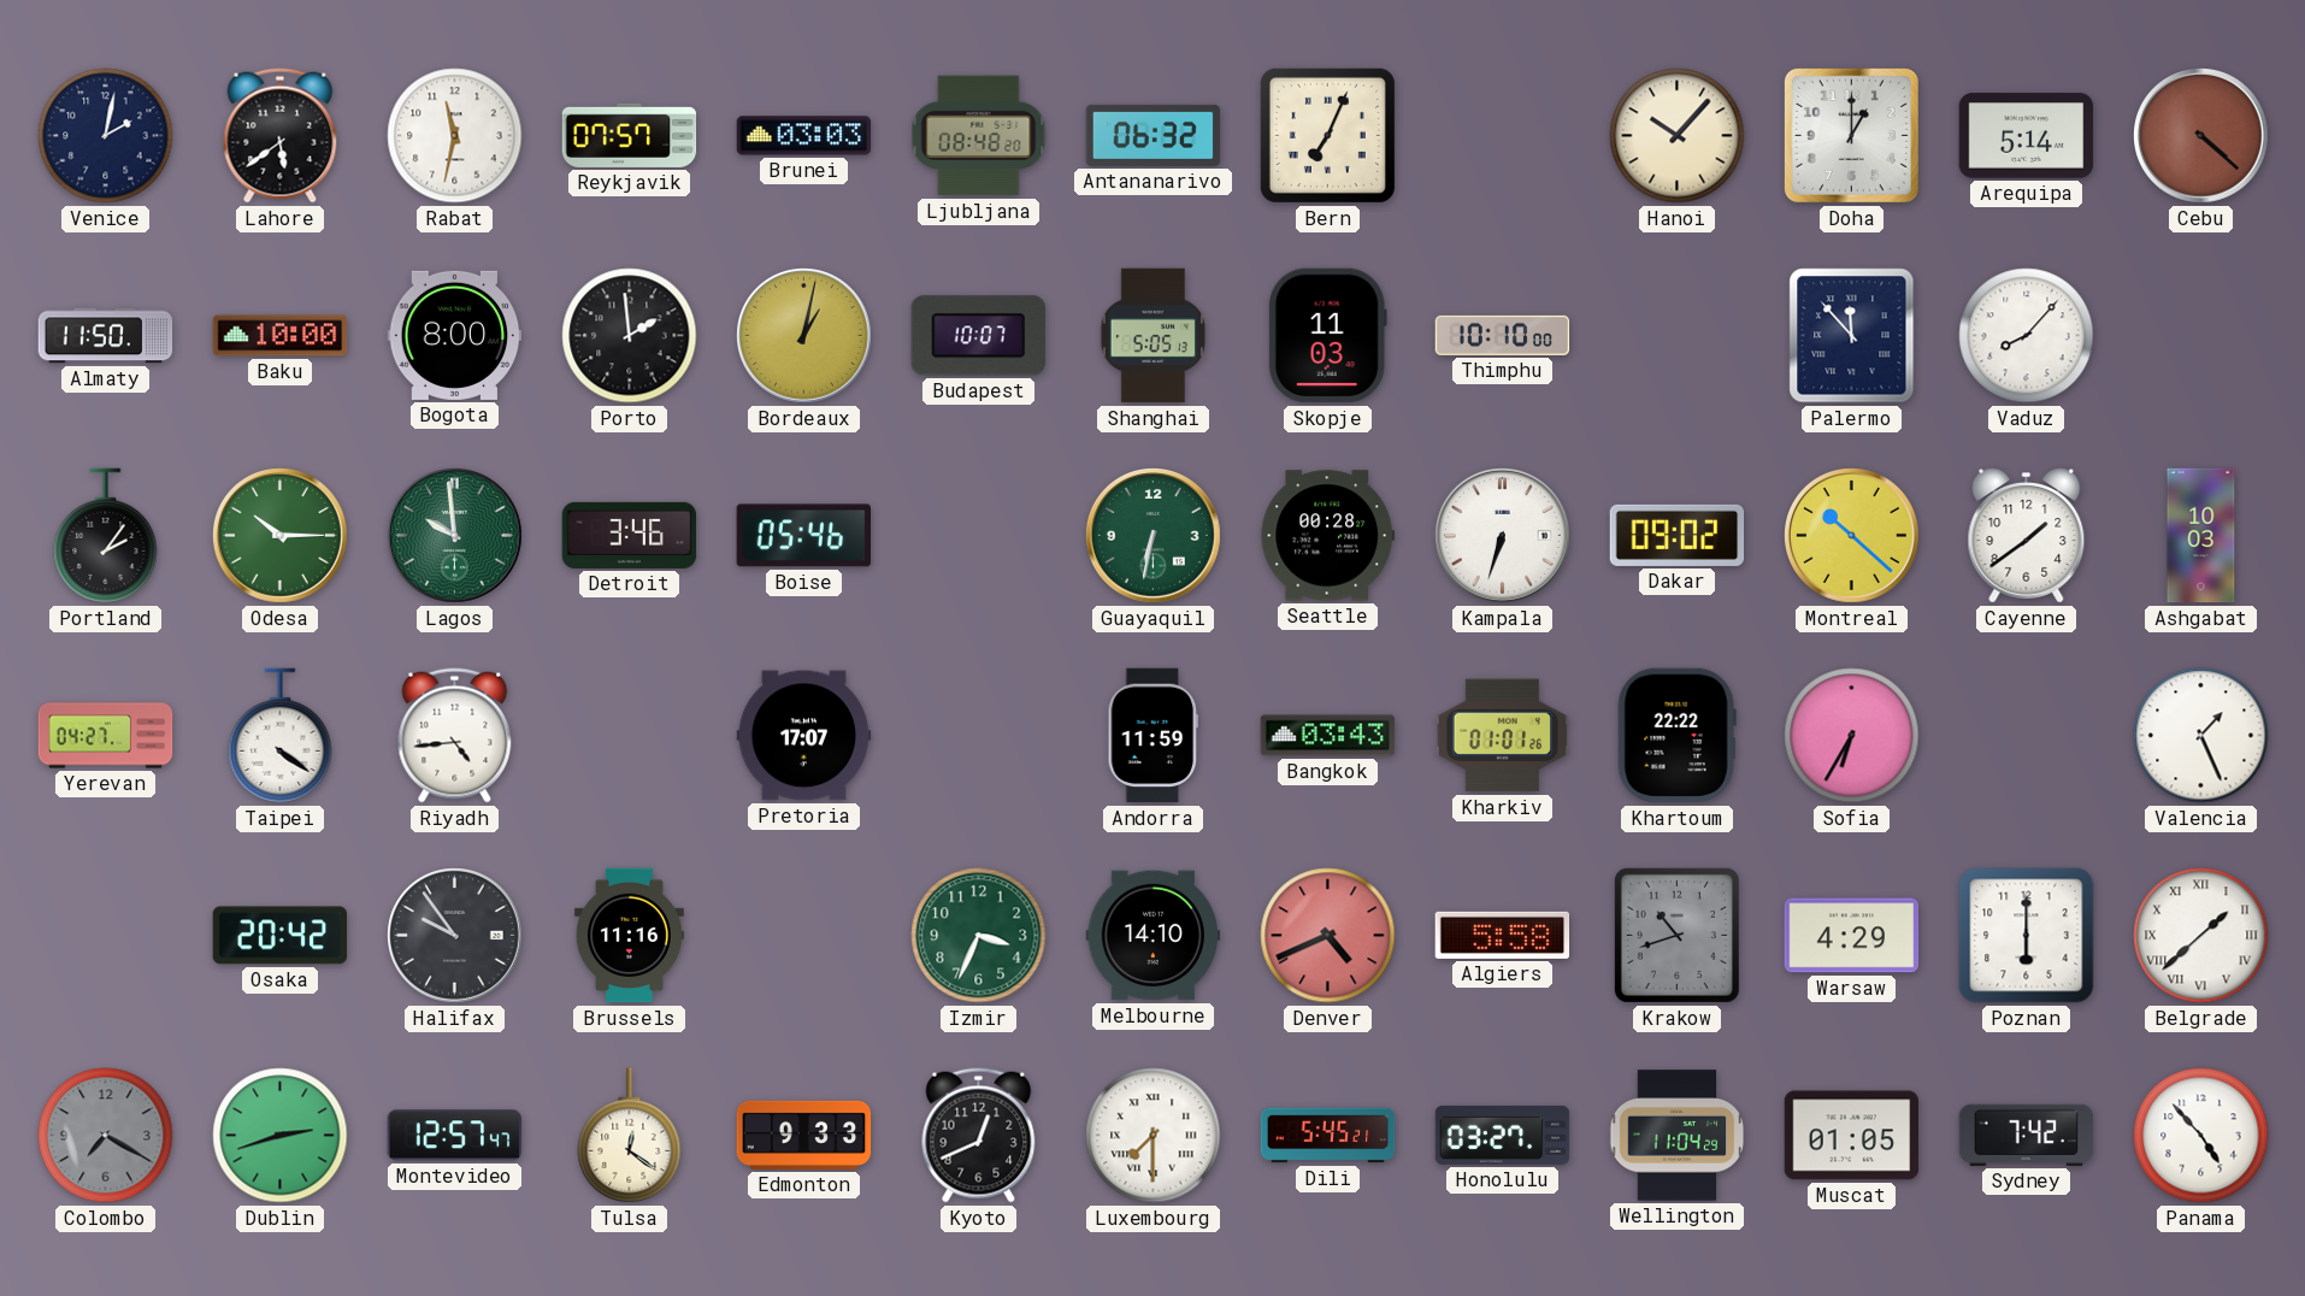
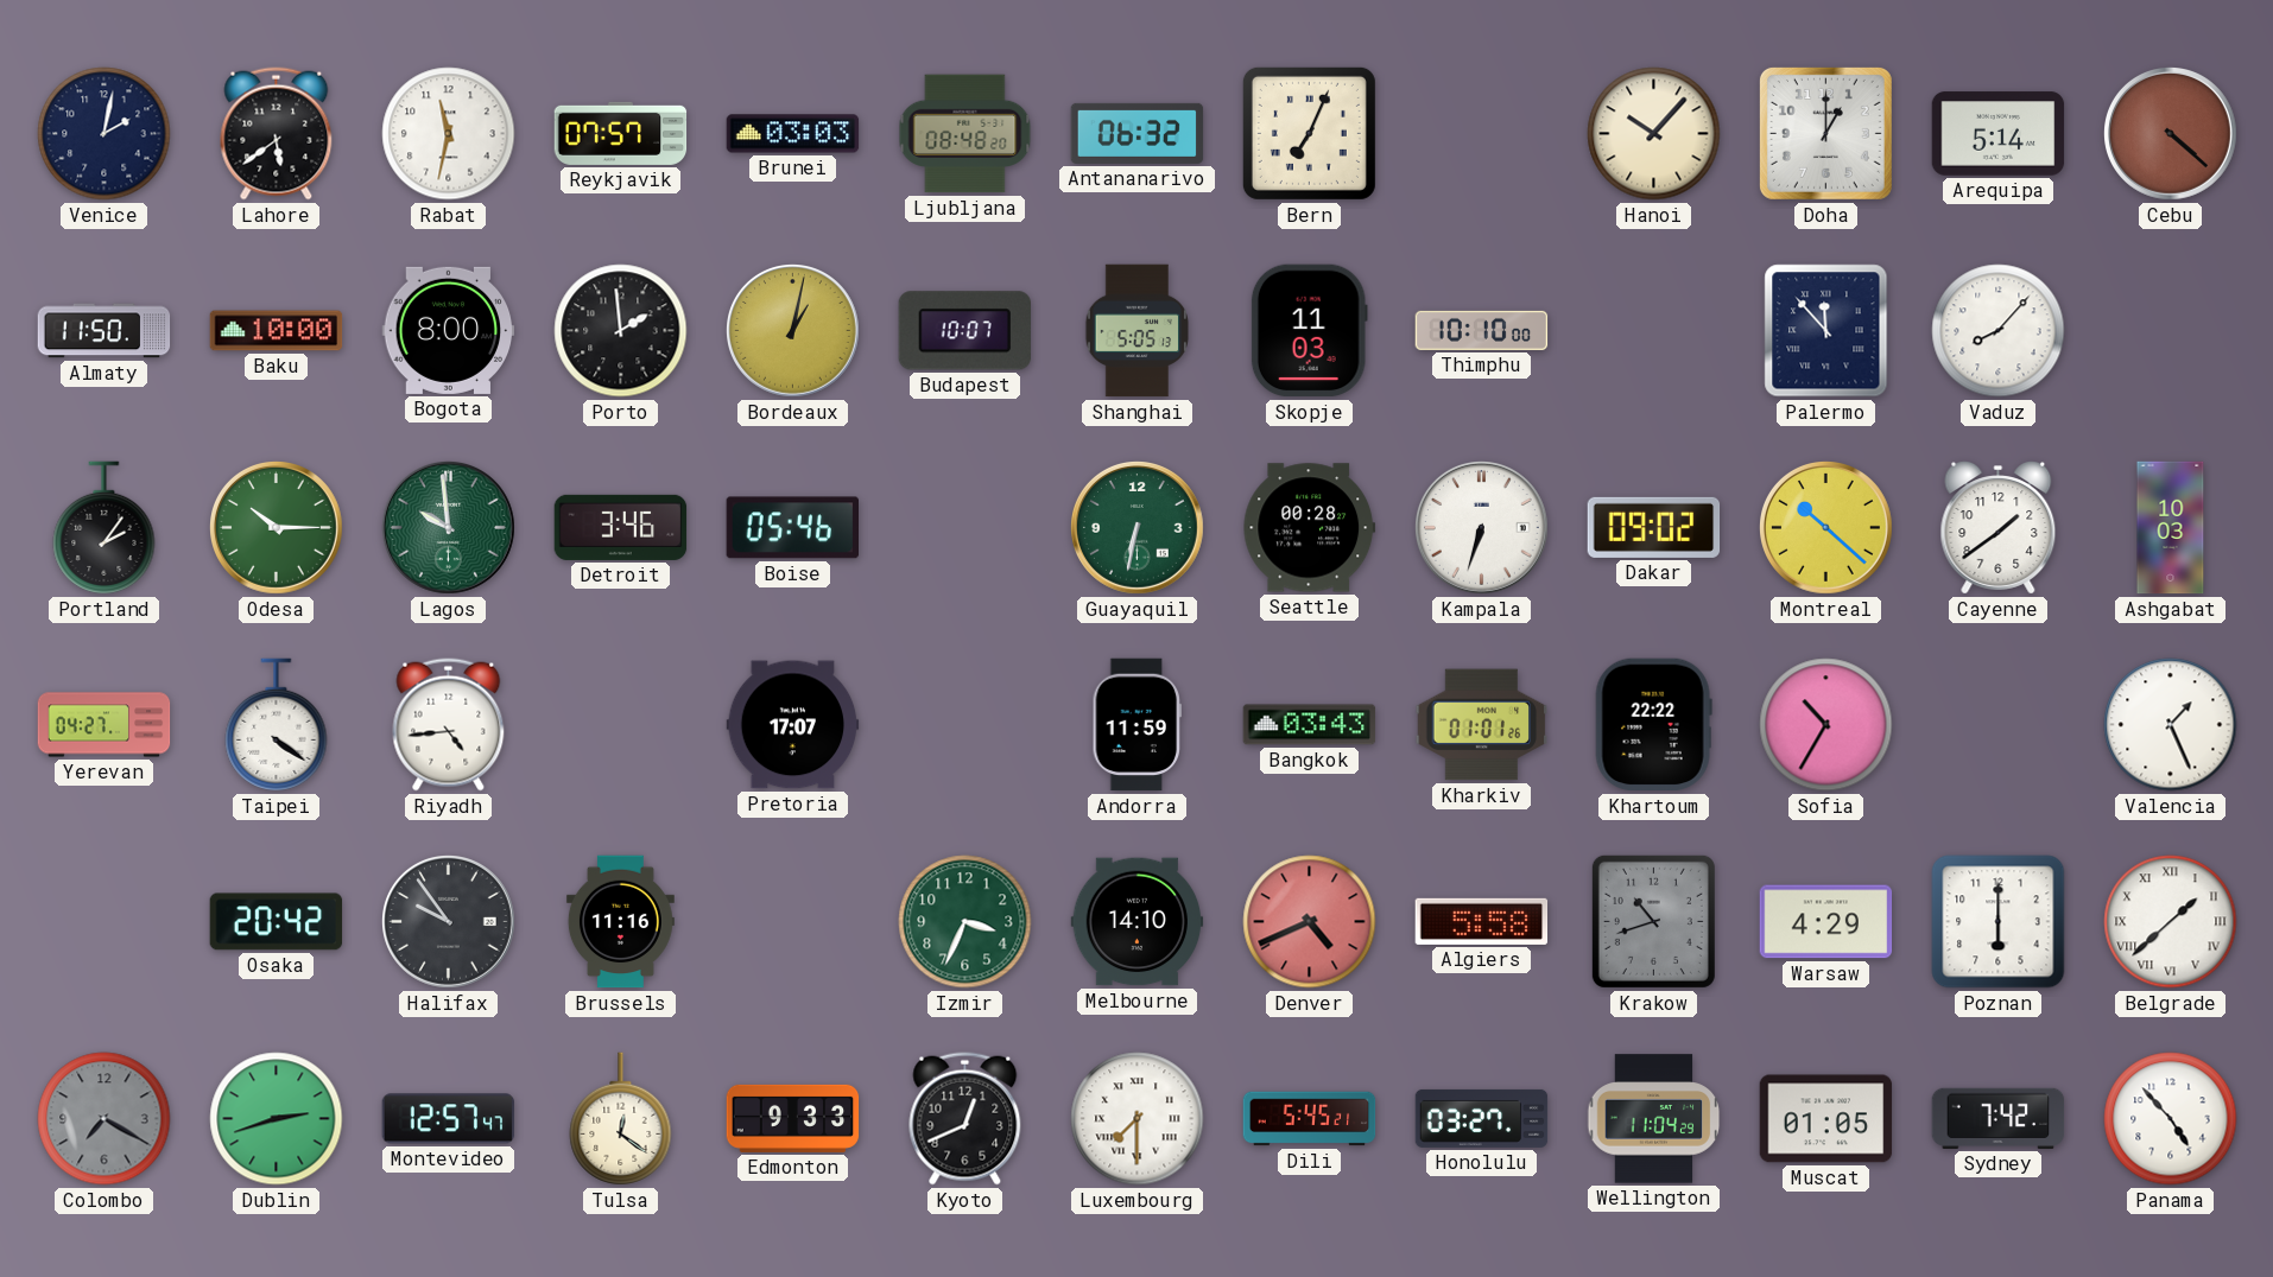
Sofia: 6:35 -> 10:35
